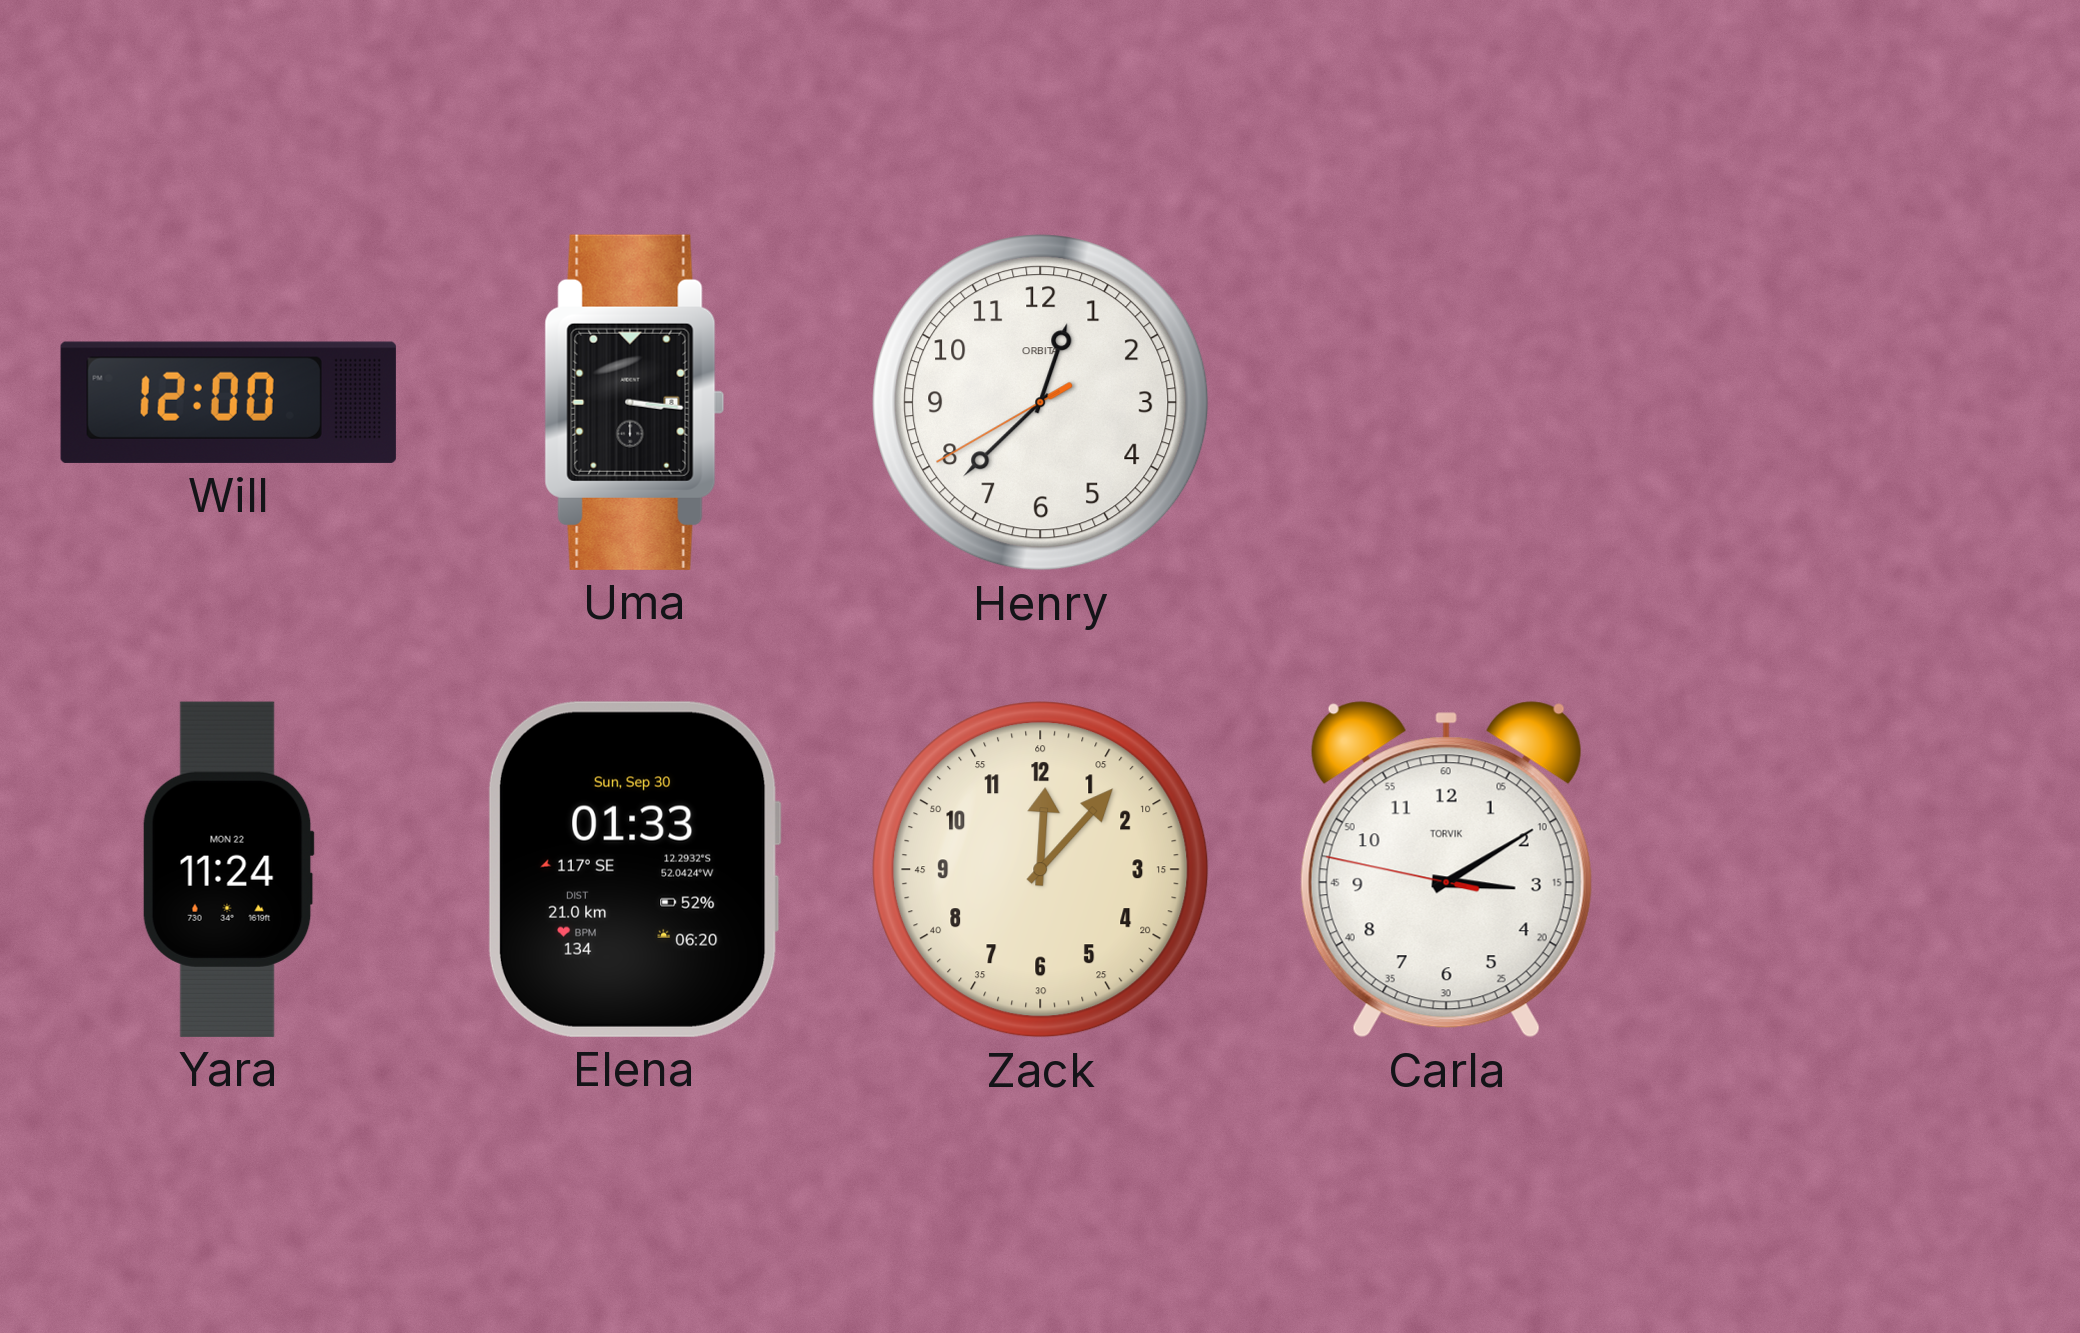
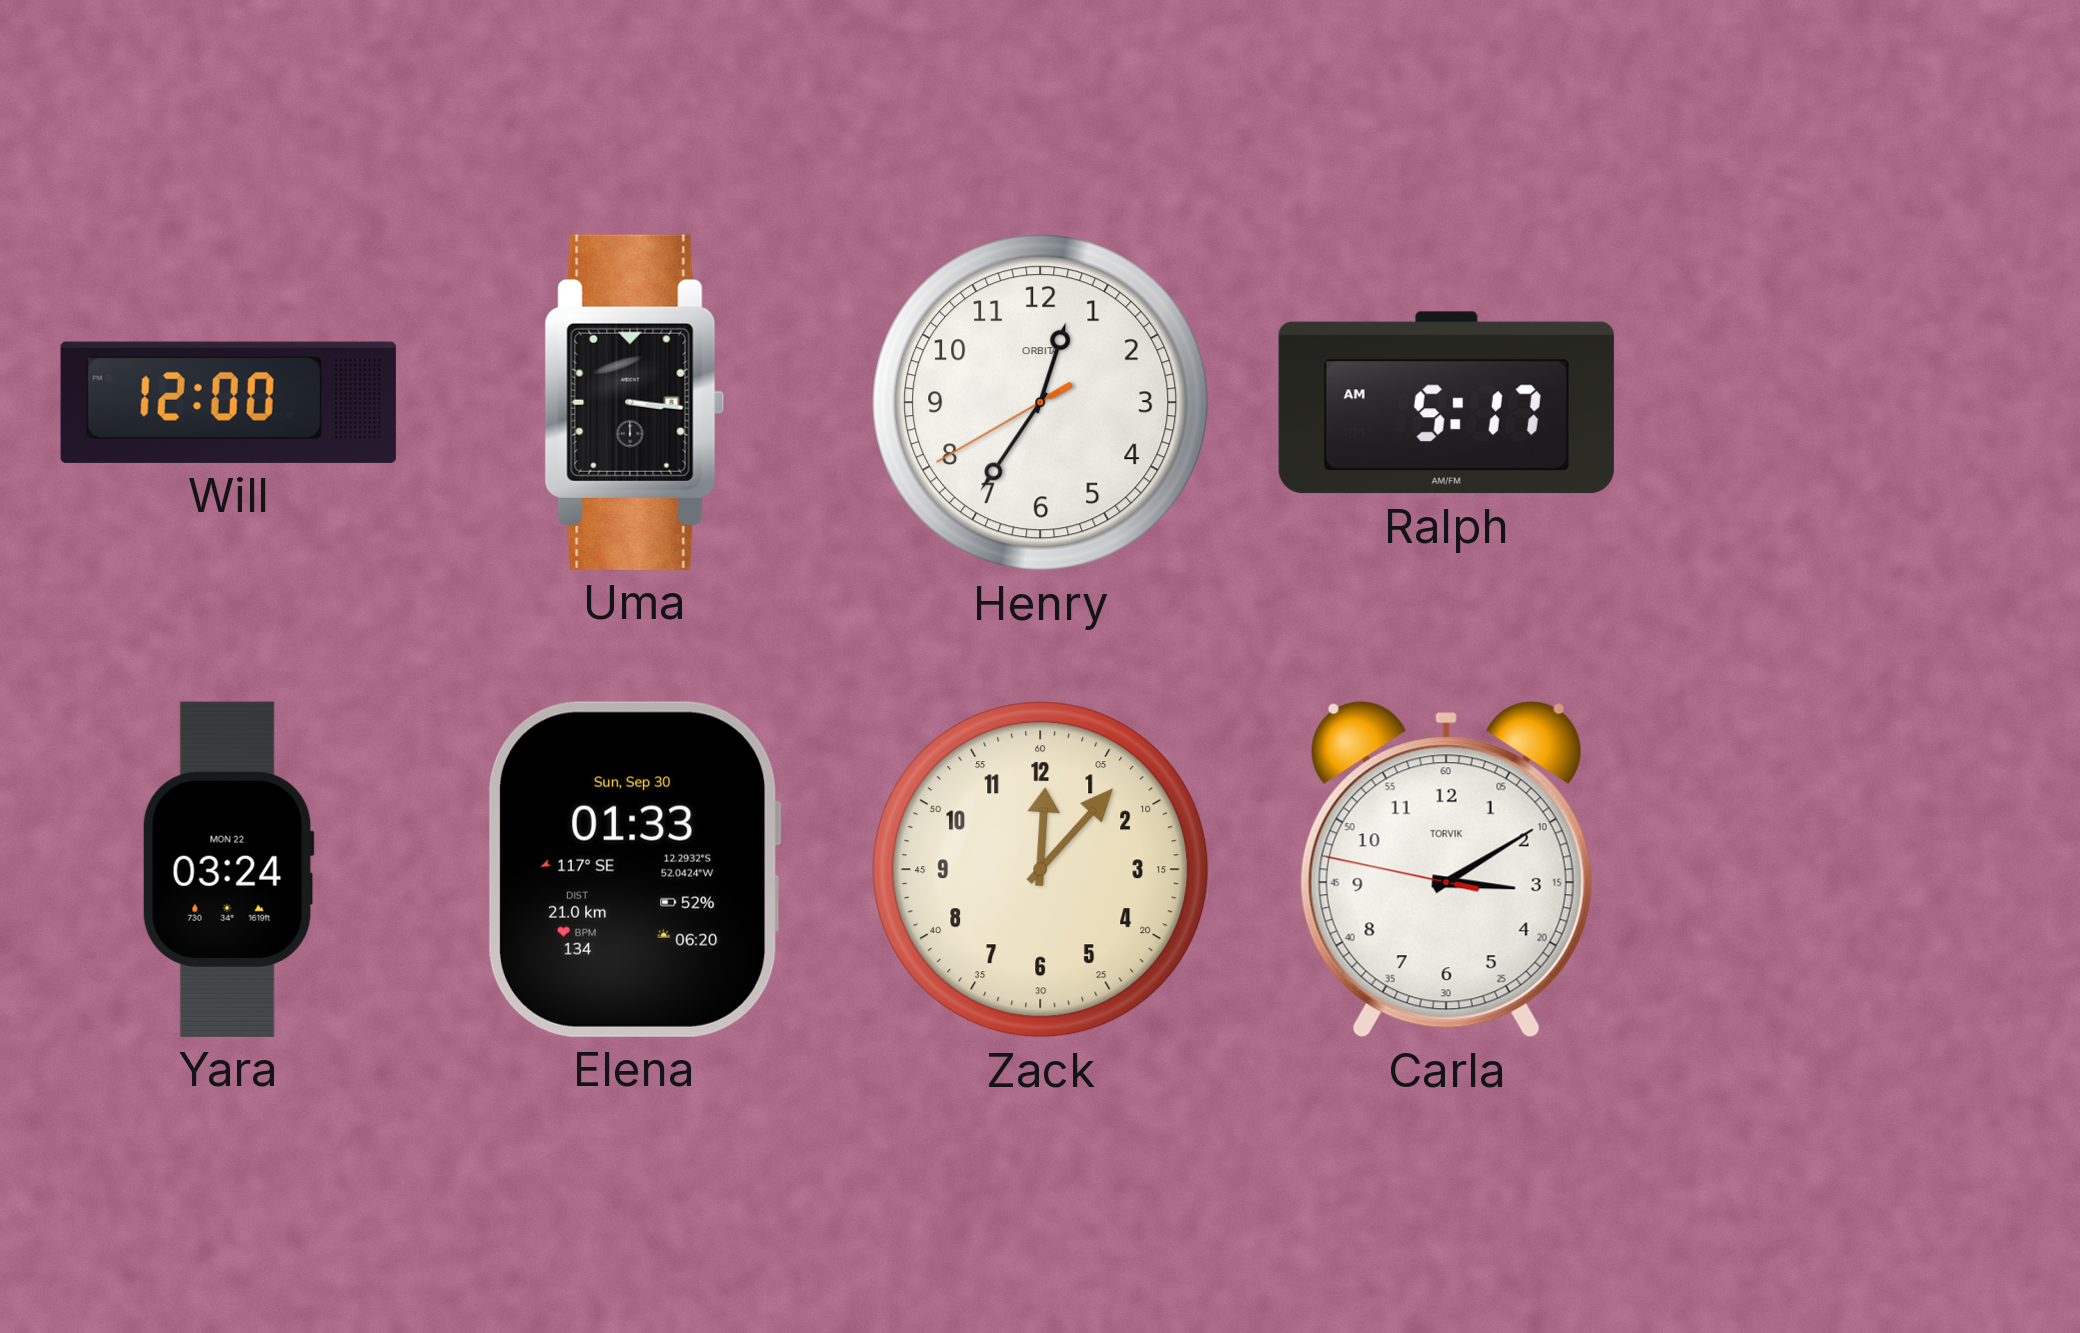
Henry: 12:37 -> 12:35
Ralph: none -> 5:17
Yara: 11:24 -> 03:24
